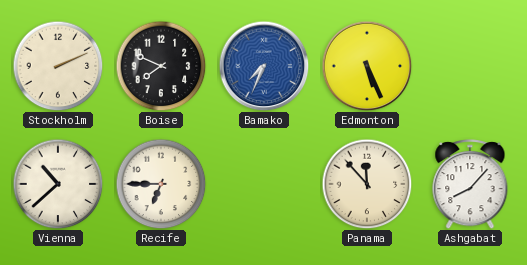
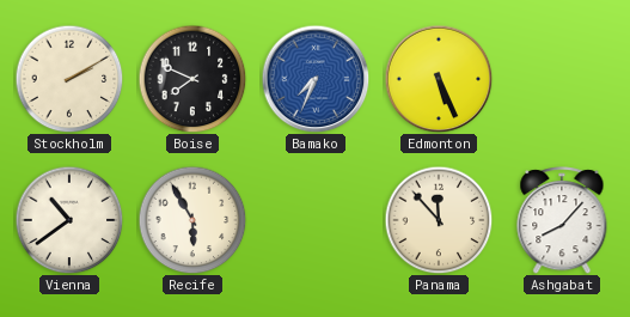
Stockholm: 2:11 -> 2:10
Vienna: 10:38 -> 10:39
Recife: 6:45 -> 5:55
